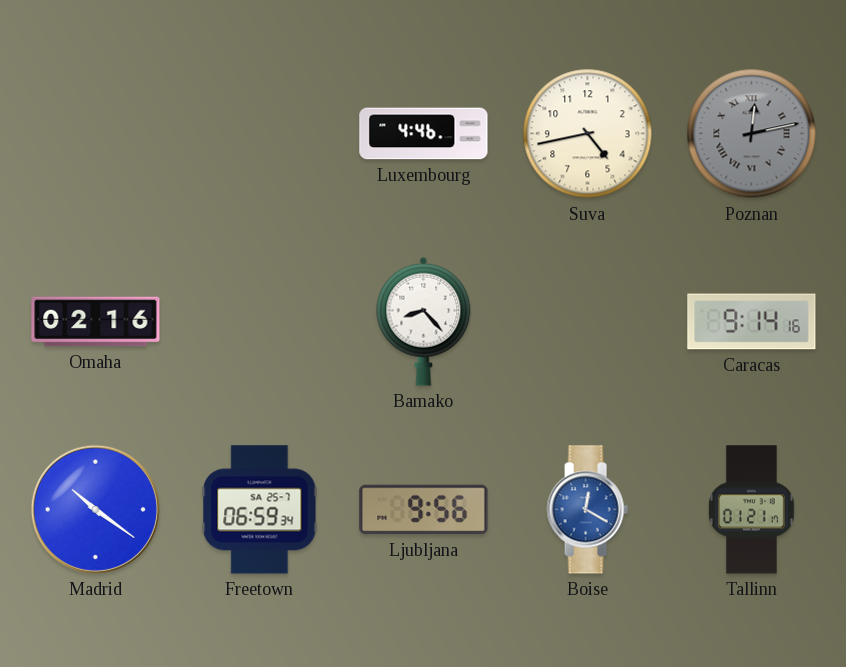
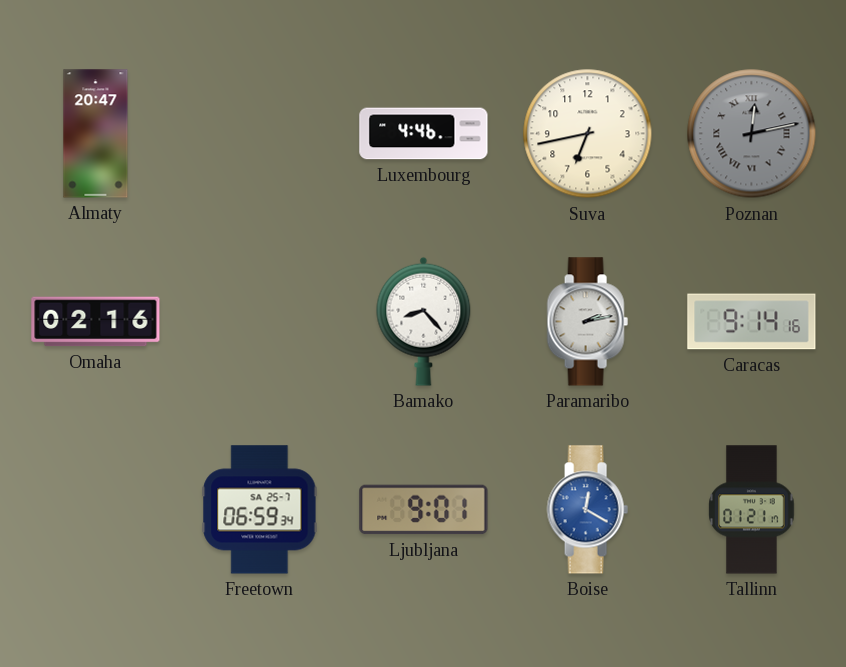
Almaty: none -> 20:47
Suva: 4:43 -> 6:43
Paramaribo: none -> 2:13
Madrid: 10:21 -> none
Ljubljana: 9:56 -> 9:01
